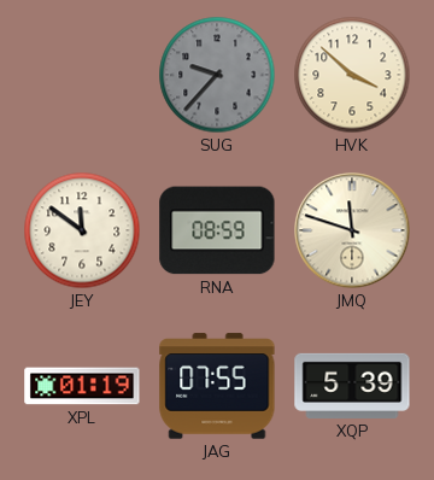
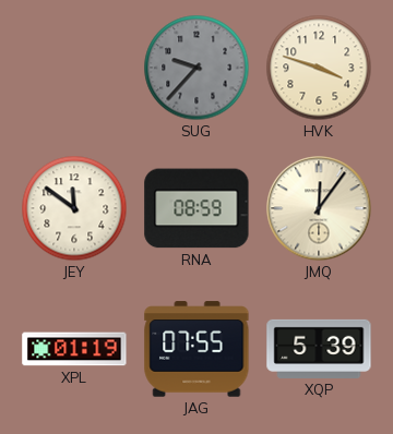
HVK: 3:52 -> 3:48
JMQ: 11:48 -> 12:06
